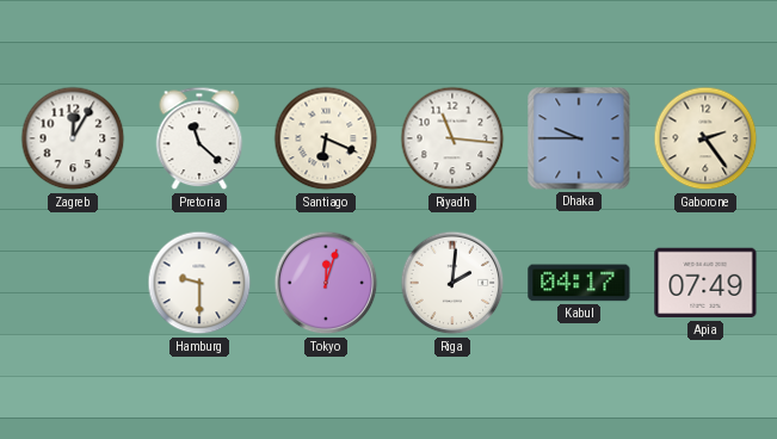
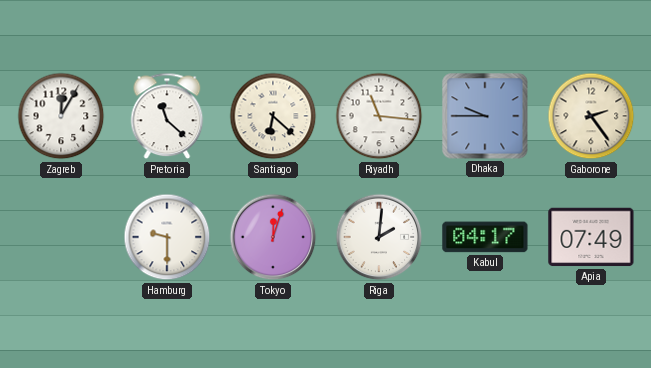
Santiago: 6:19 -> 6:22
